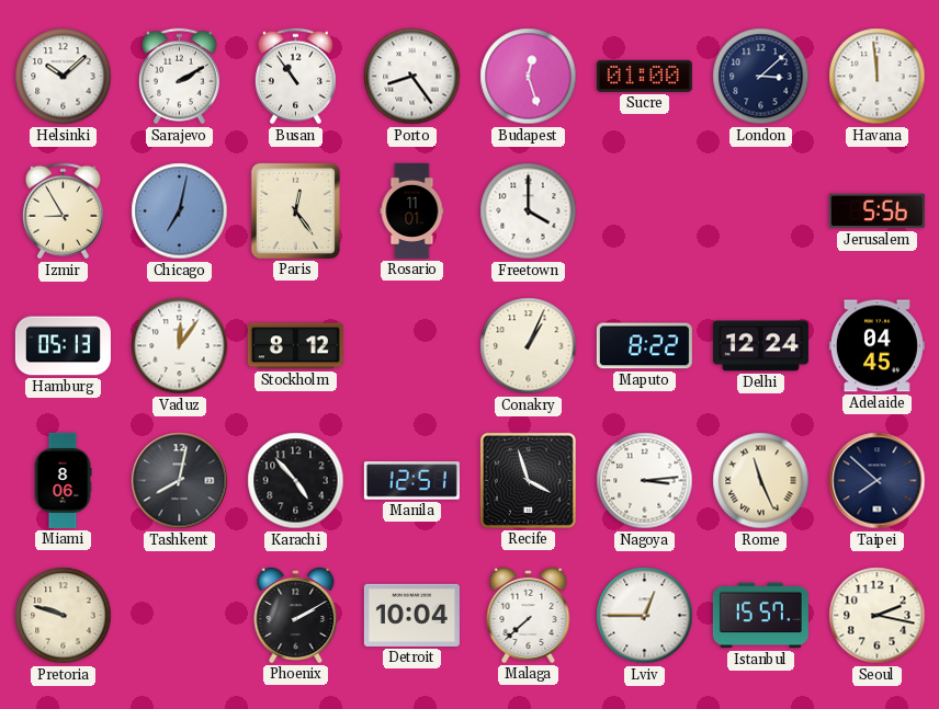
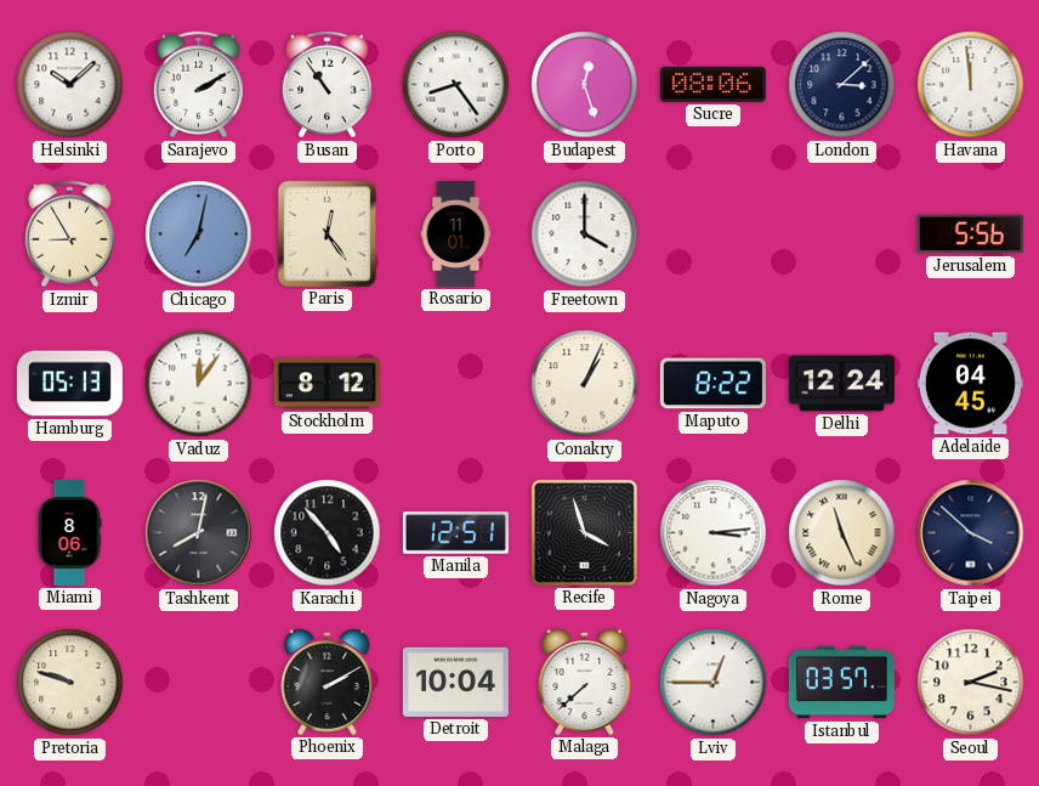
Sucre: 01:00 -> 08:06
Taipei: 7:52 -> 3:52
Istanbul: 15:57 -> 03:57
